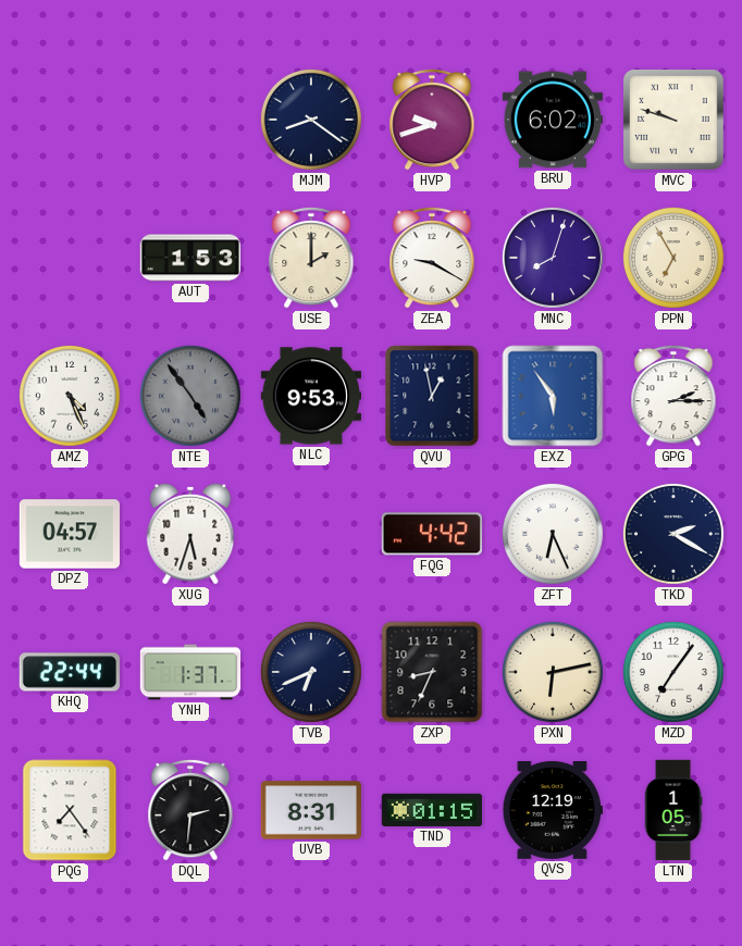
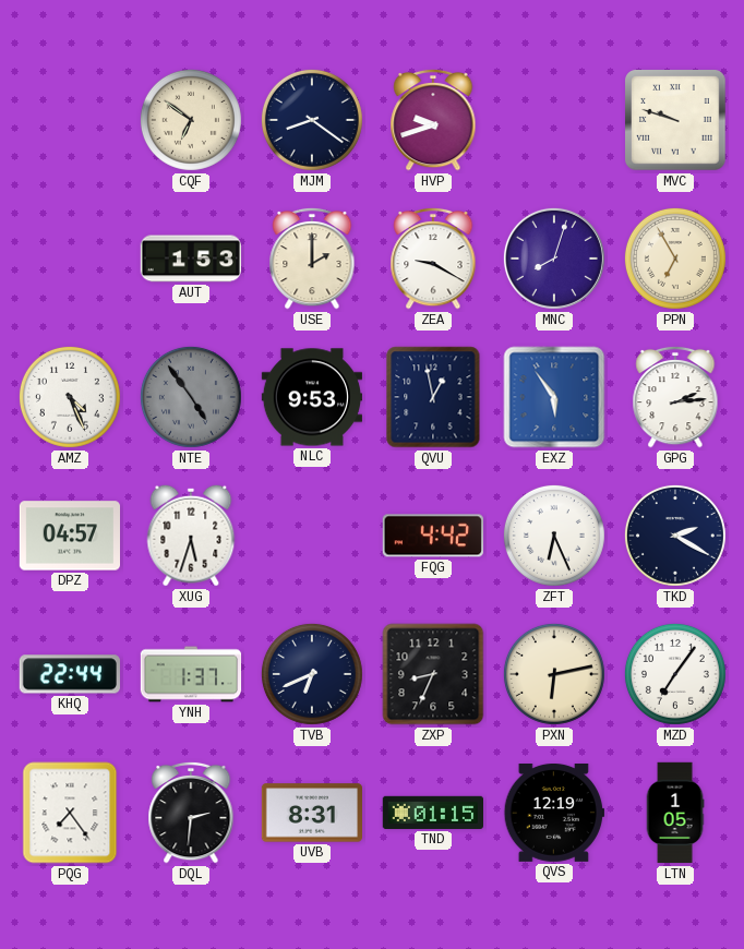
CQF: none -> 6:51
BRU: 6:02 -> none
GPG: 2:15 -> 2:14
